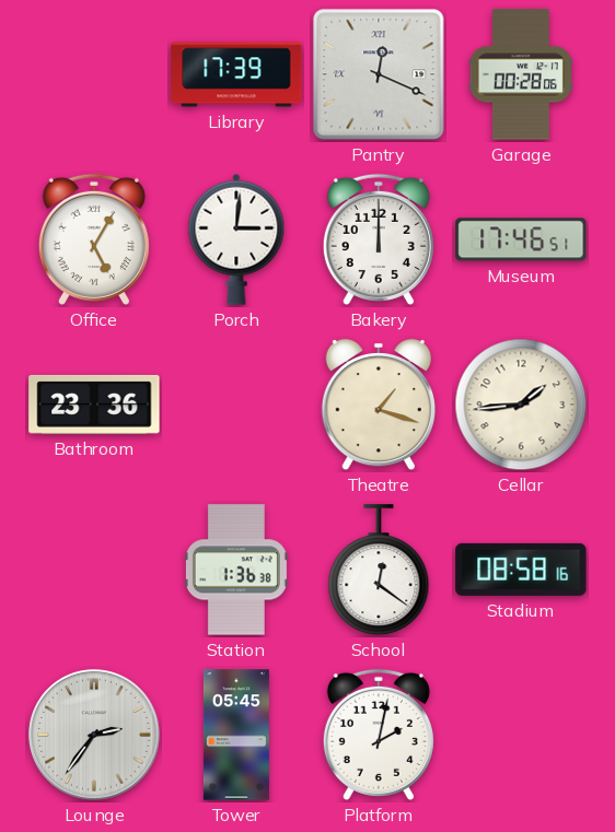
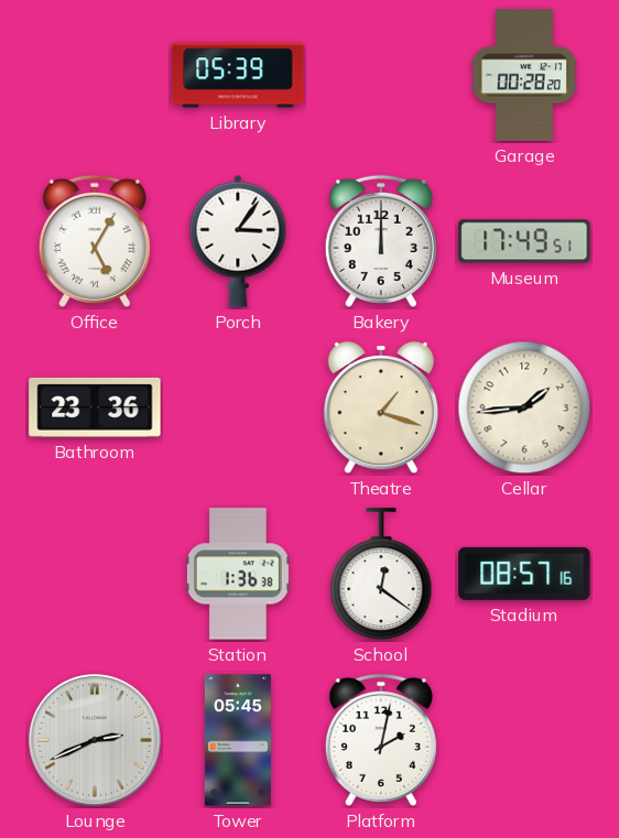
Library: 17:39 -> 05:39
Pantry: 12:19 -> none
Garage: 00:28:06 -> 00:28:20
Porch: 3:01 -> 3:06
Museum: 17:46 -> 17:49
Stadium: 08:58 -> 08:57
Lounge: 2:36 -> 2:41
